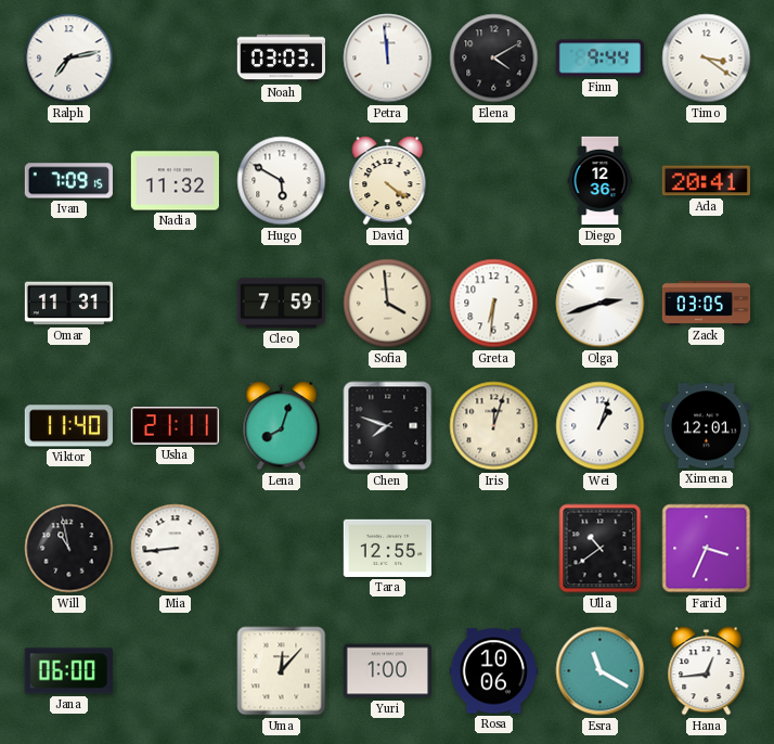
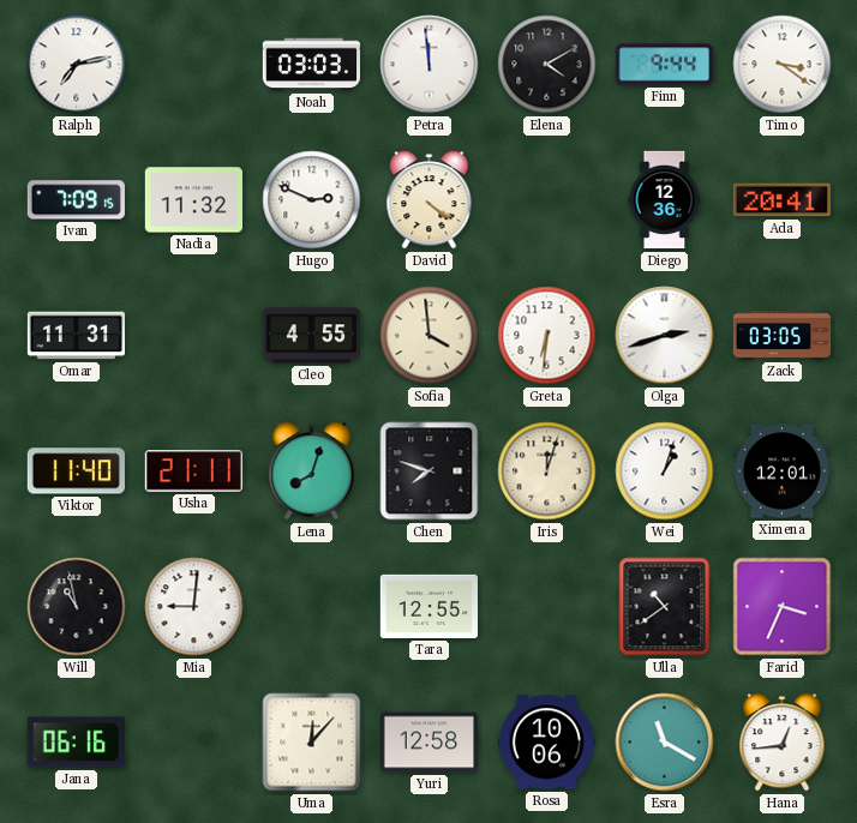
Hugo: 5:50 -> 2:49
Cleo: 7:59 -> 4:55
Mia: 8:44 -> 9:01
Jana: 06:00 -> 06:16
Yuri: 1:00 -> 12:58
